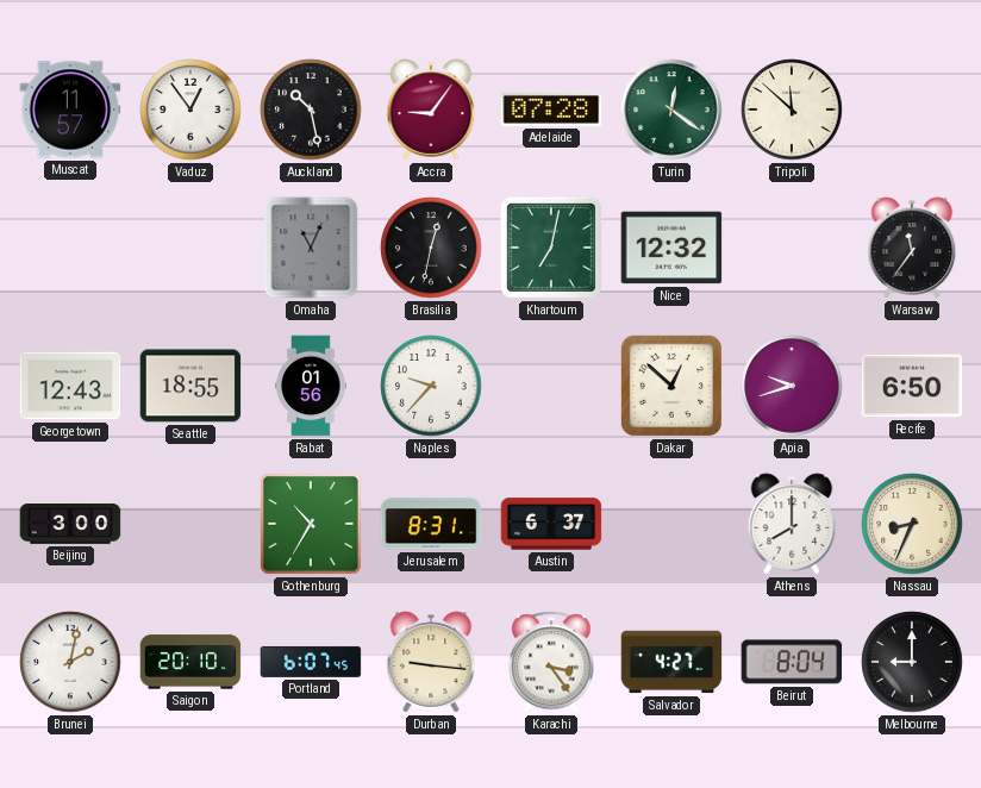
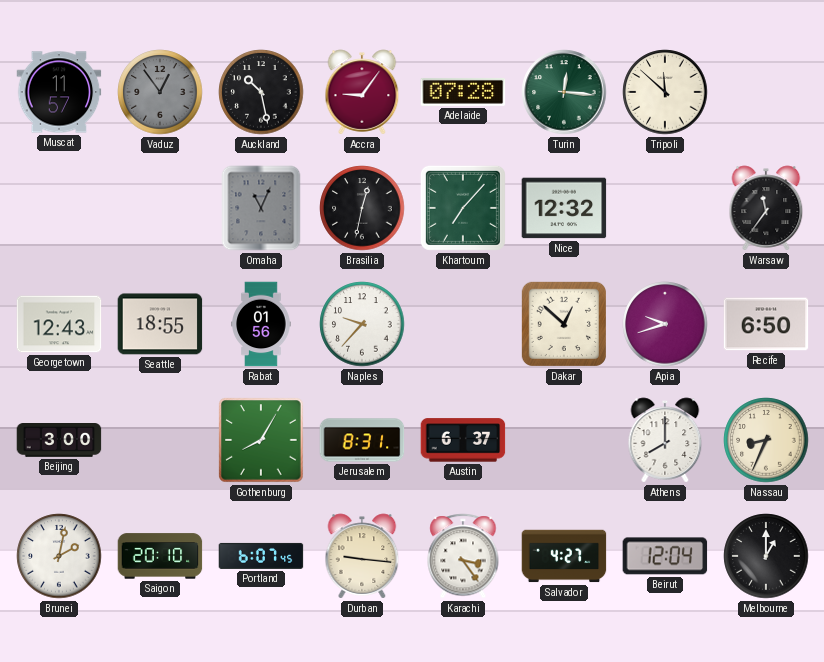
Vaduz dial: white -> grey
Turin: 12:21 -> 12:16
Khartoum: 7:02 -> 7:07
Gothenburg: 10:35 -> 8:05
Beirut: 8:04 -> 12:04
Melbourne: 9:00 -> 1:00
